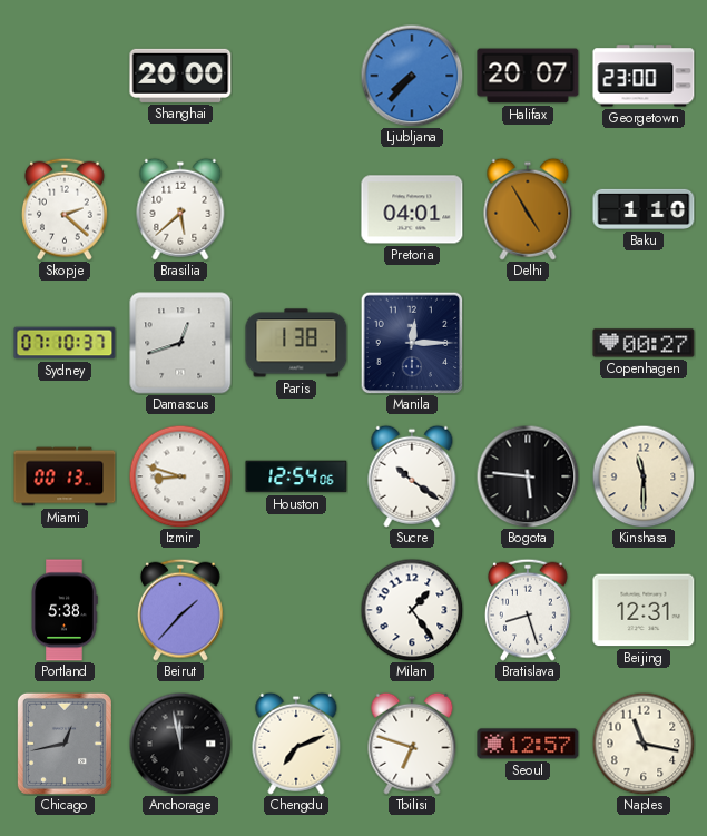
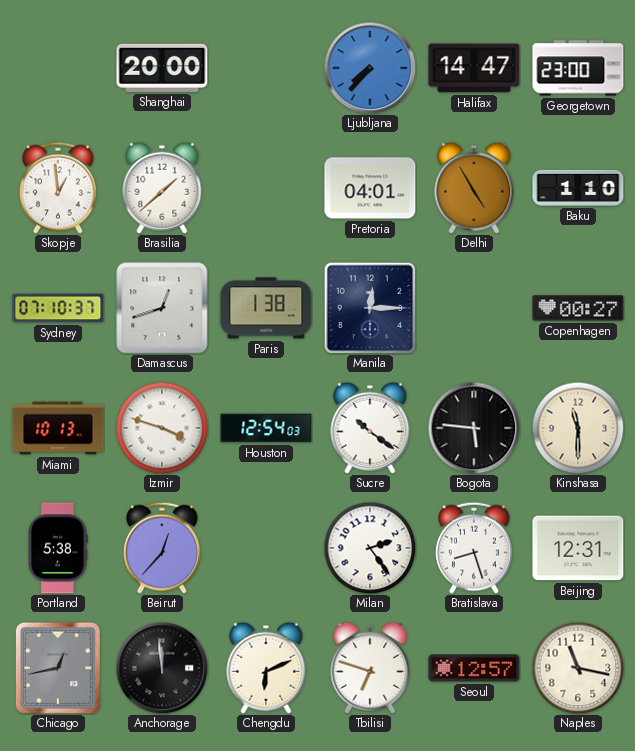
Halifax: 20:07 -> 14:47
Skopje: 2:22 -> 12:59
Brasilia: 5:38 -> 1:38
Miami: 00:13 -> 10:13
Izmir: 8:48 -> 3:48
Houston: 12:54:06 -> 12:54:03
Beirut: 1:37 -> 12:37
Milan: 1:24 -> 2:24
Anchorage: 11:58 -> 11:59
Chengdu: 7:11 -> 6:11
